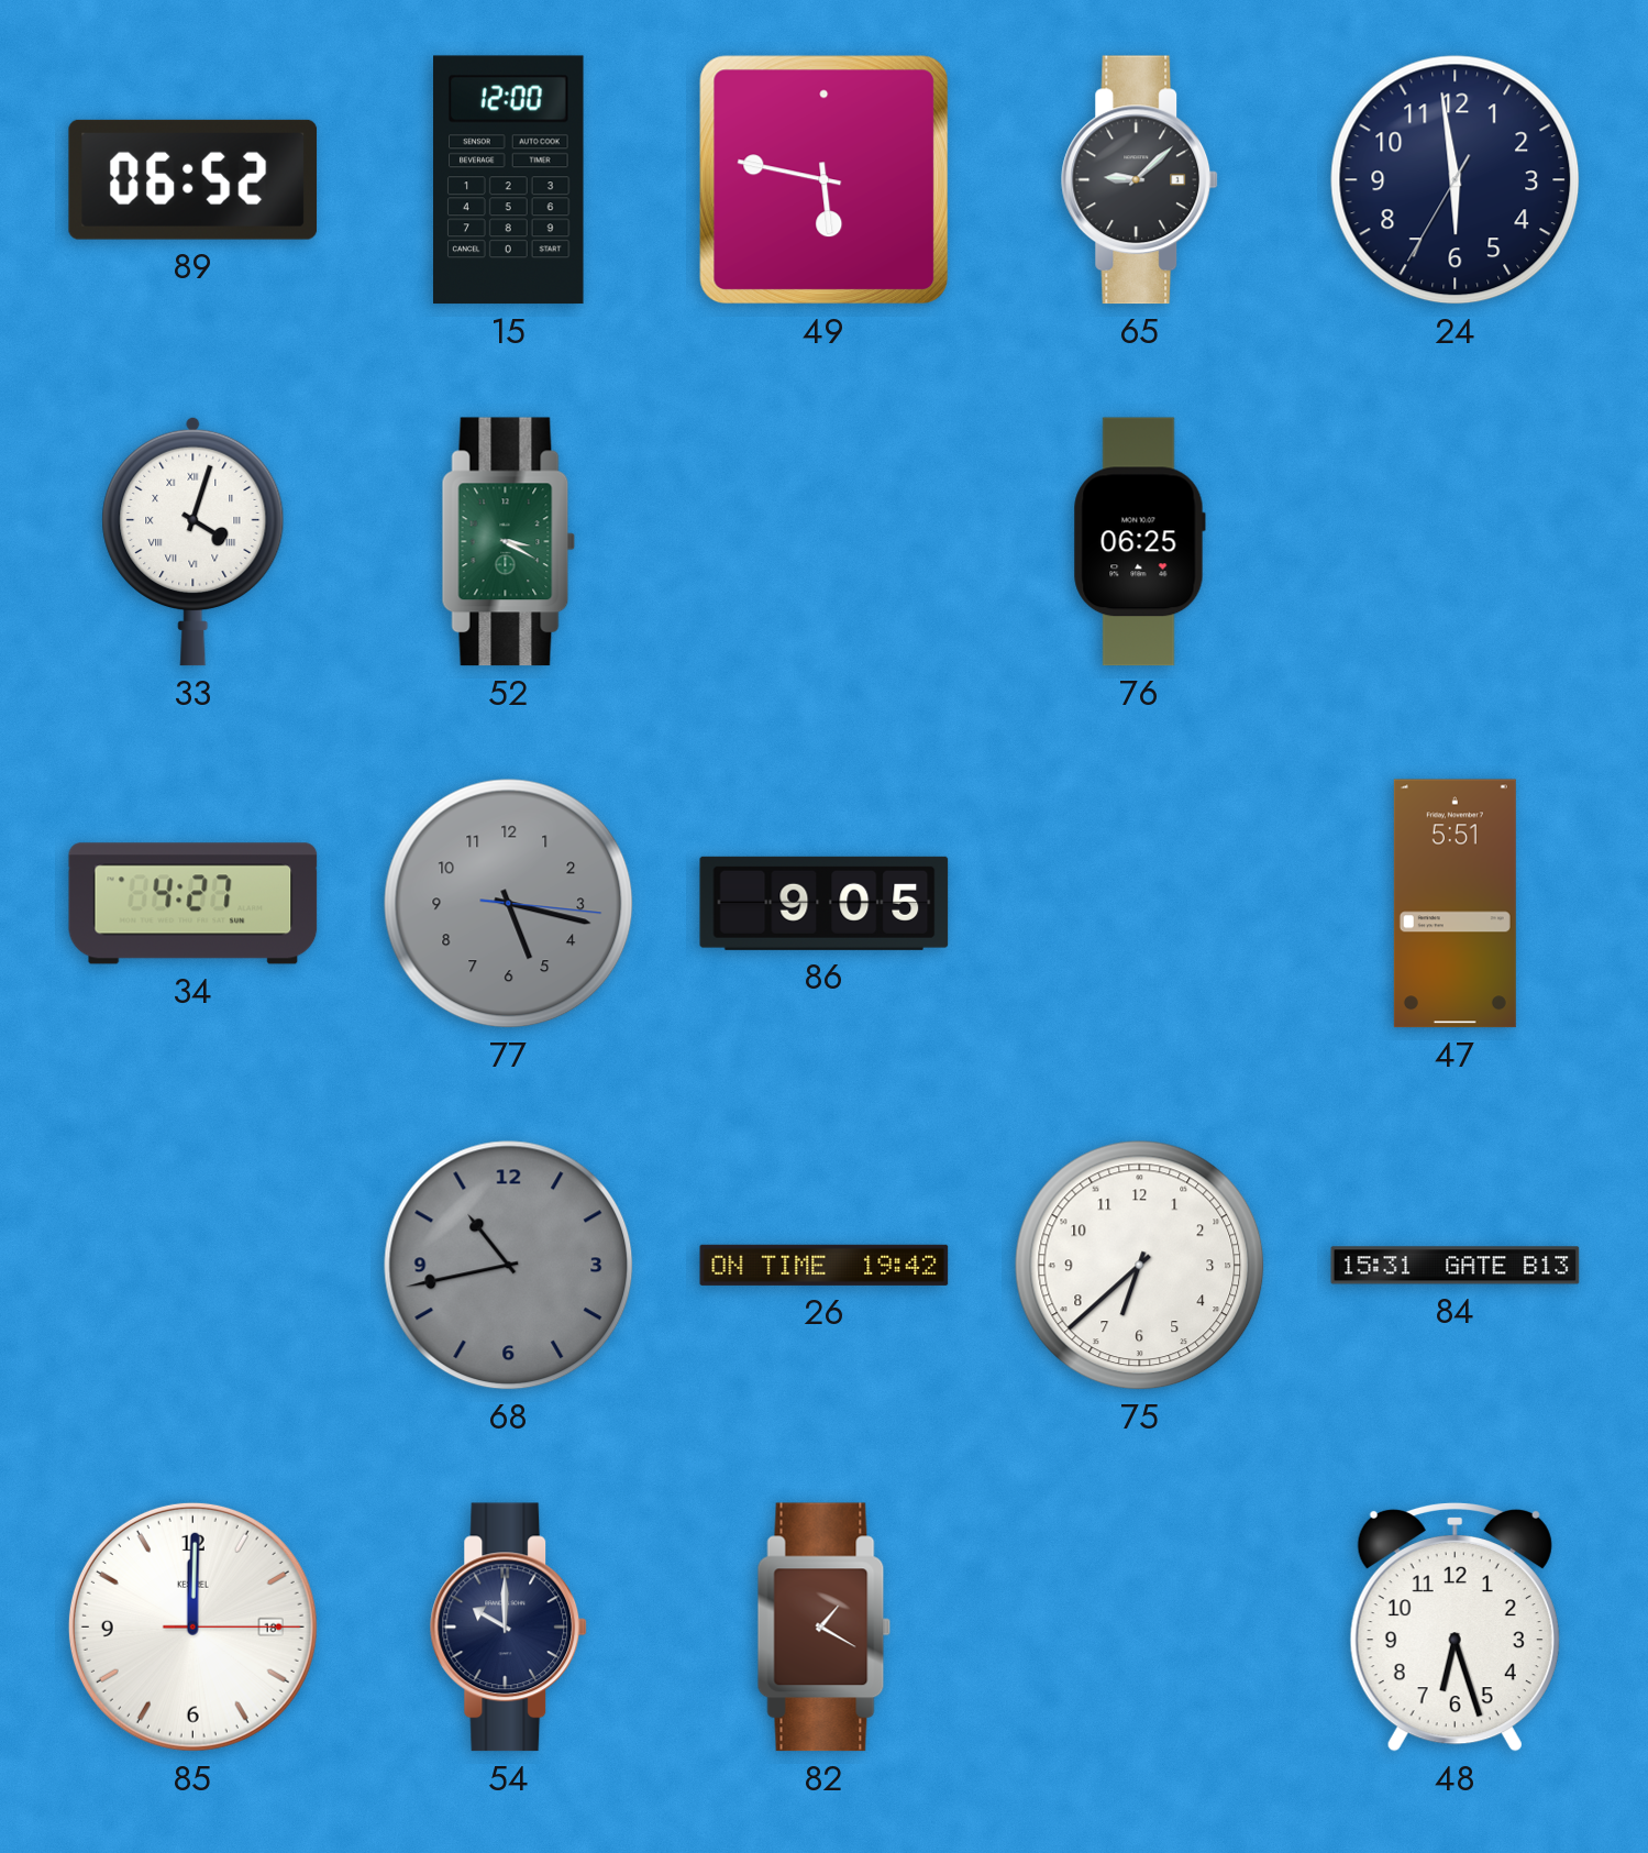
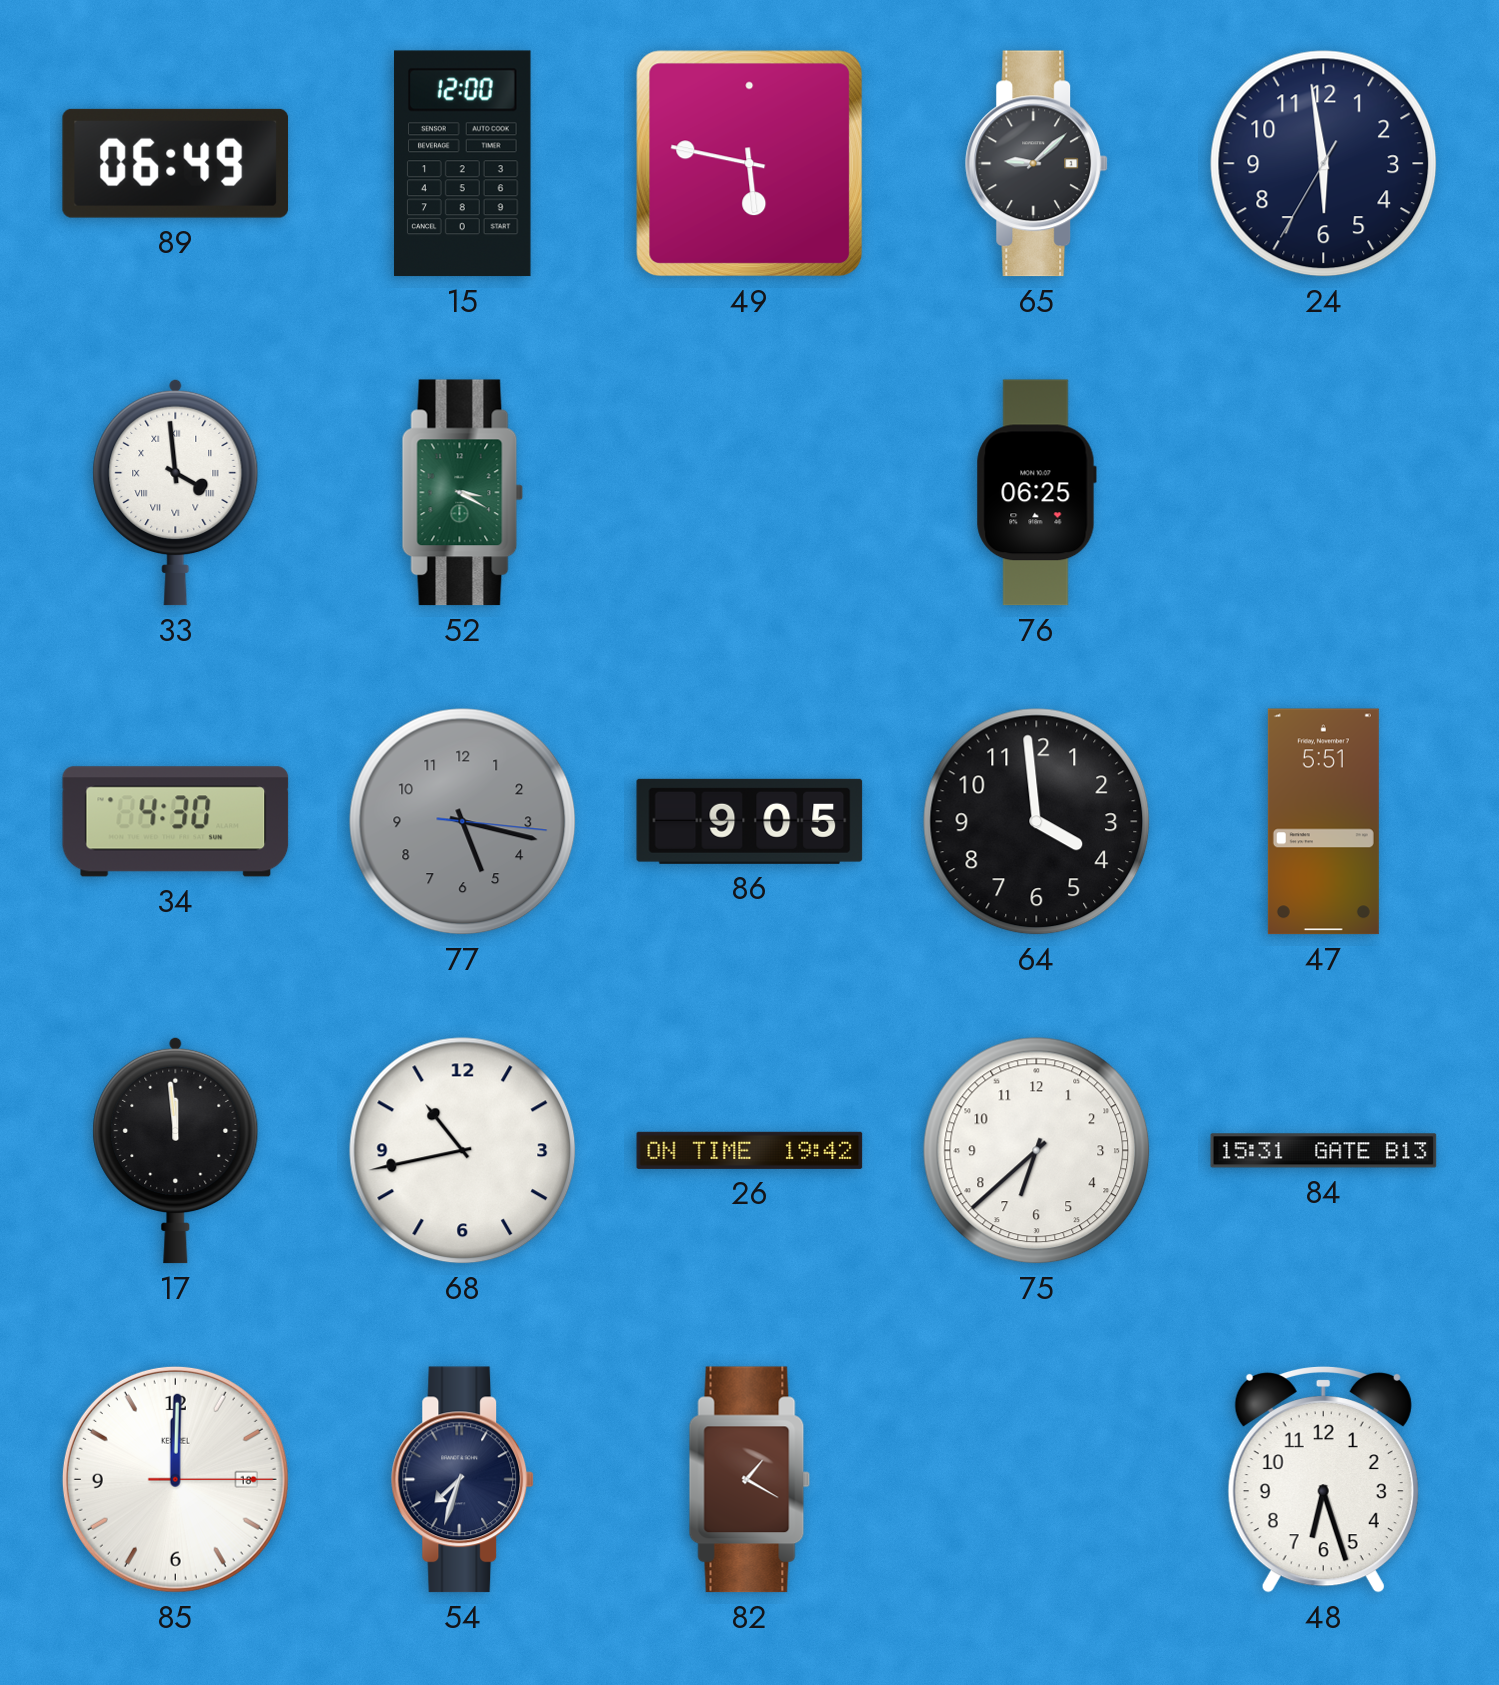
89: 06:52 -> 06:49
33: 4:03 -> 3:59
34: 4:27 -> 4:30
64: none -> 3:59
17: none -> 11:59
68 dial: grey -> white
54: 10:00 -> 7:33
